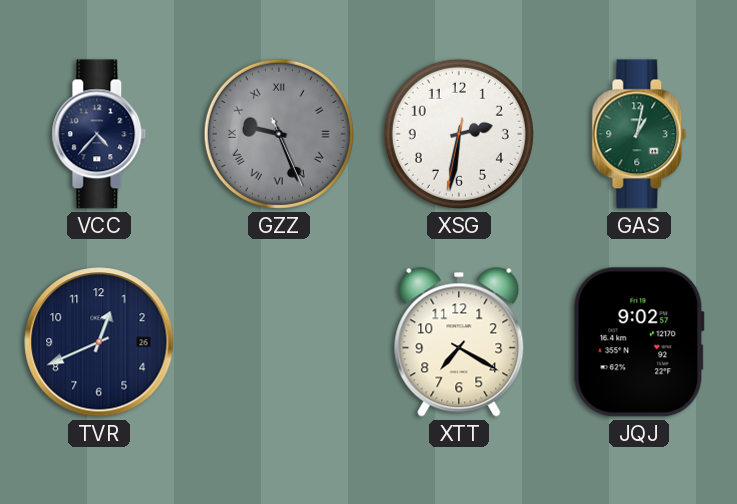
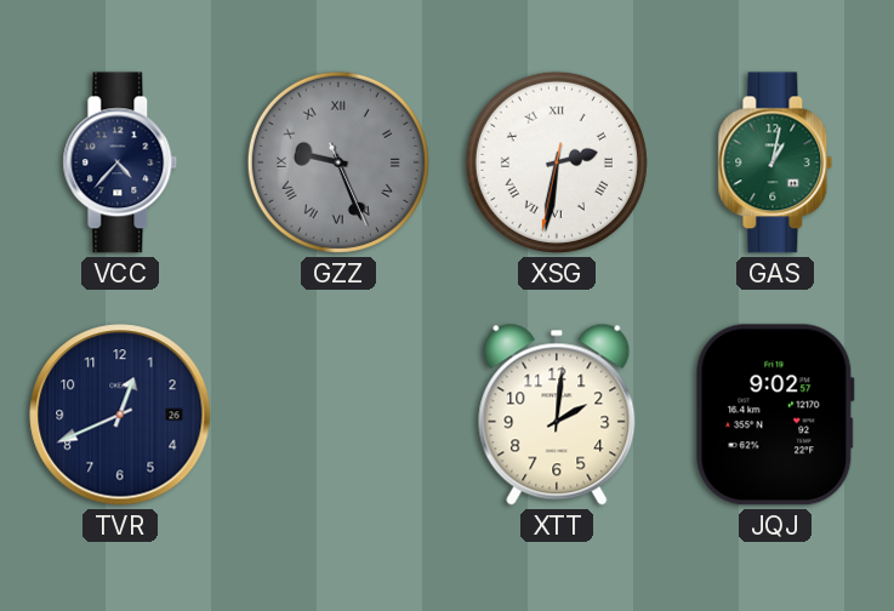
XSG numerals: Arabic -> Roman
XTT: 7:20 -> 2:01
